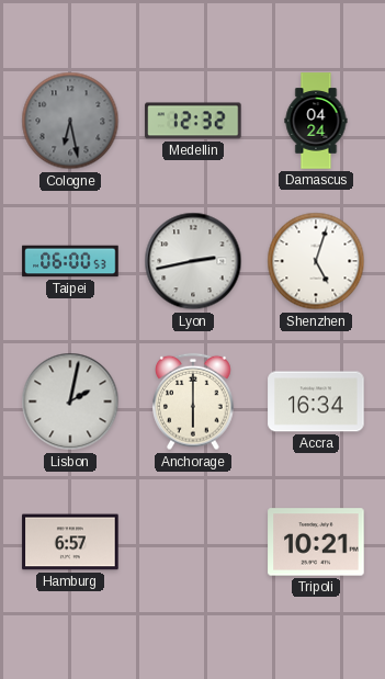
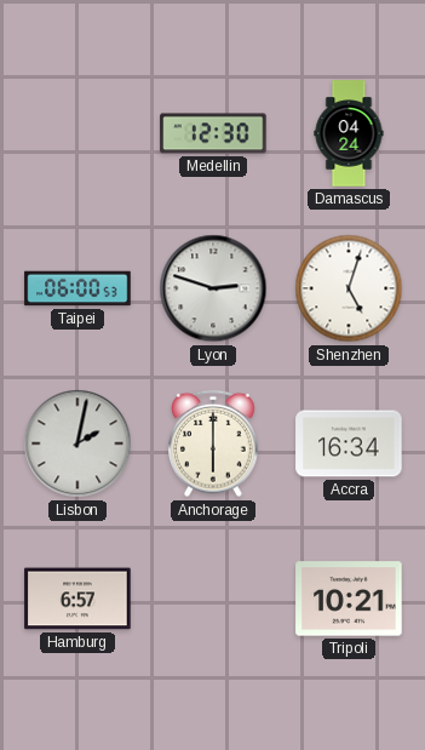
Cologne: 6:28 -> none
Medellin: 12:32 -> 12:30
Lyon: 2:43 -> 2:48
